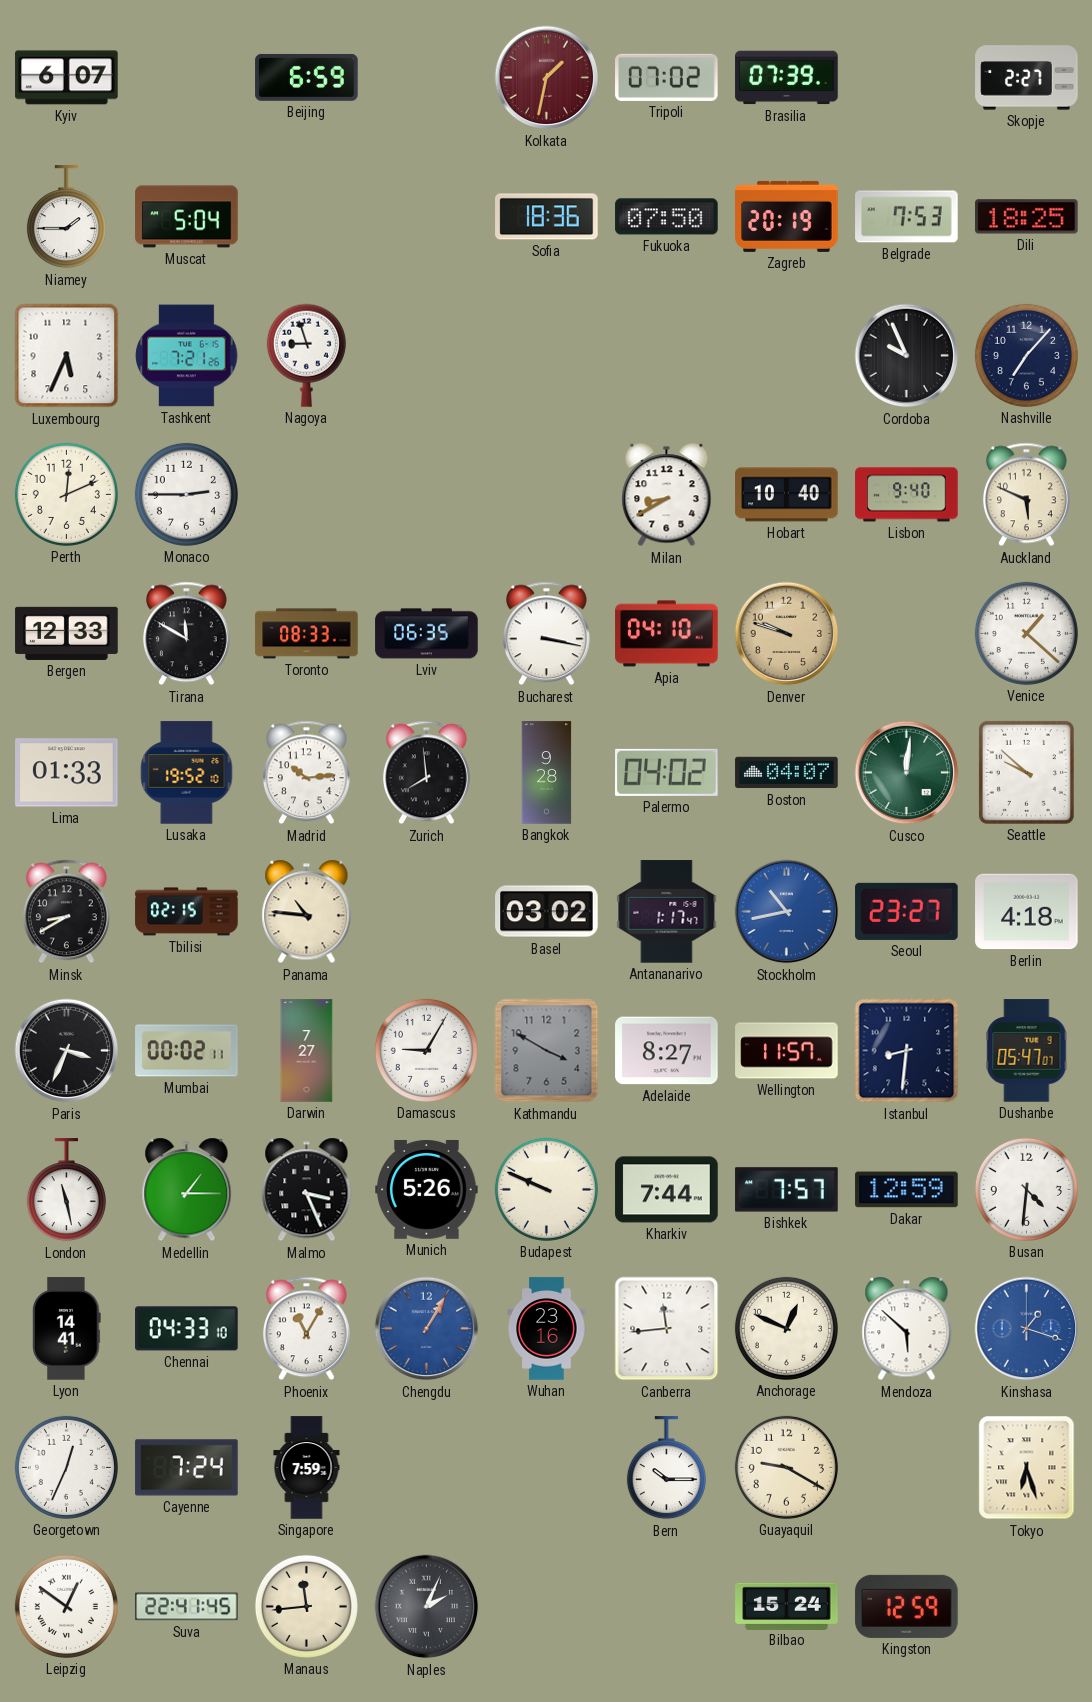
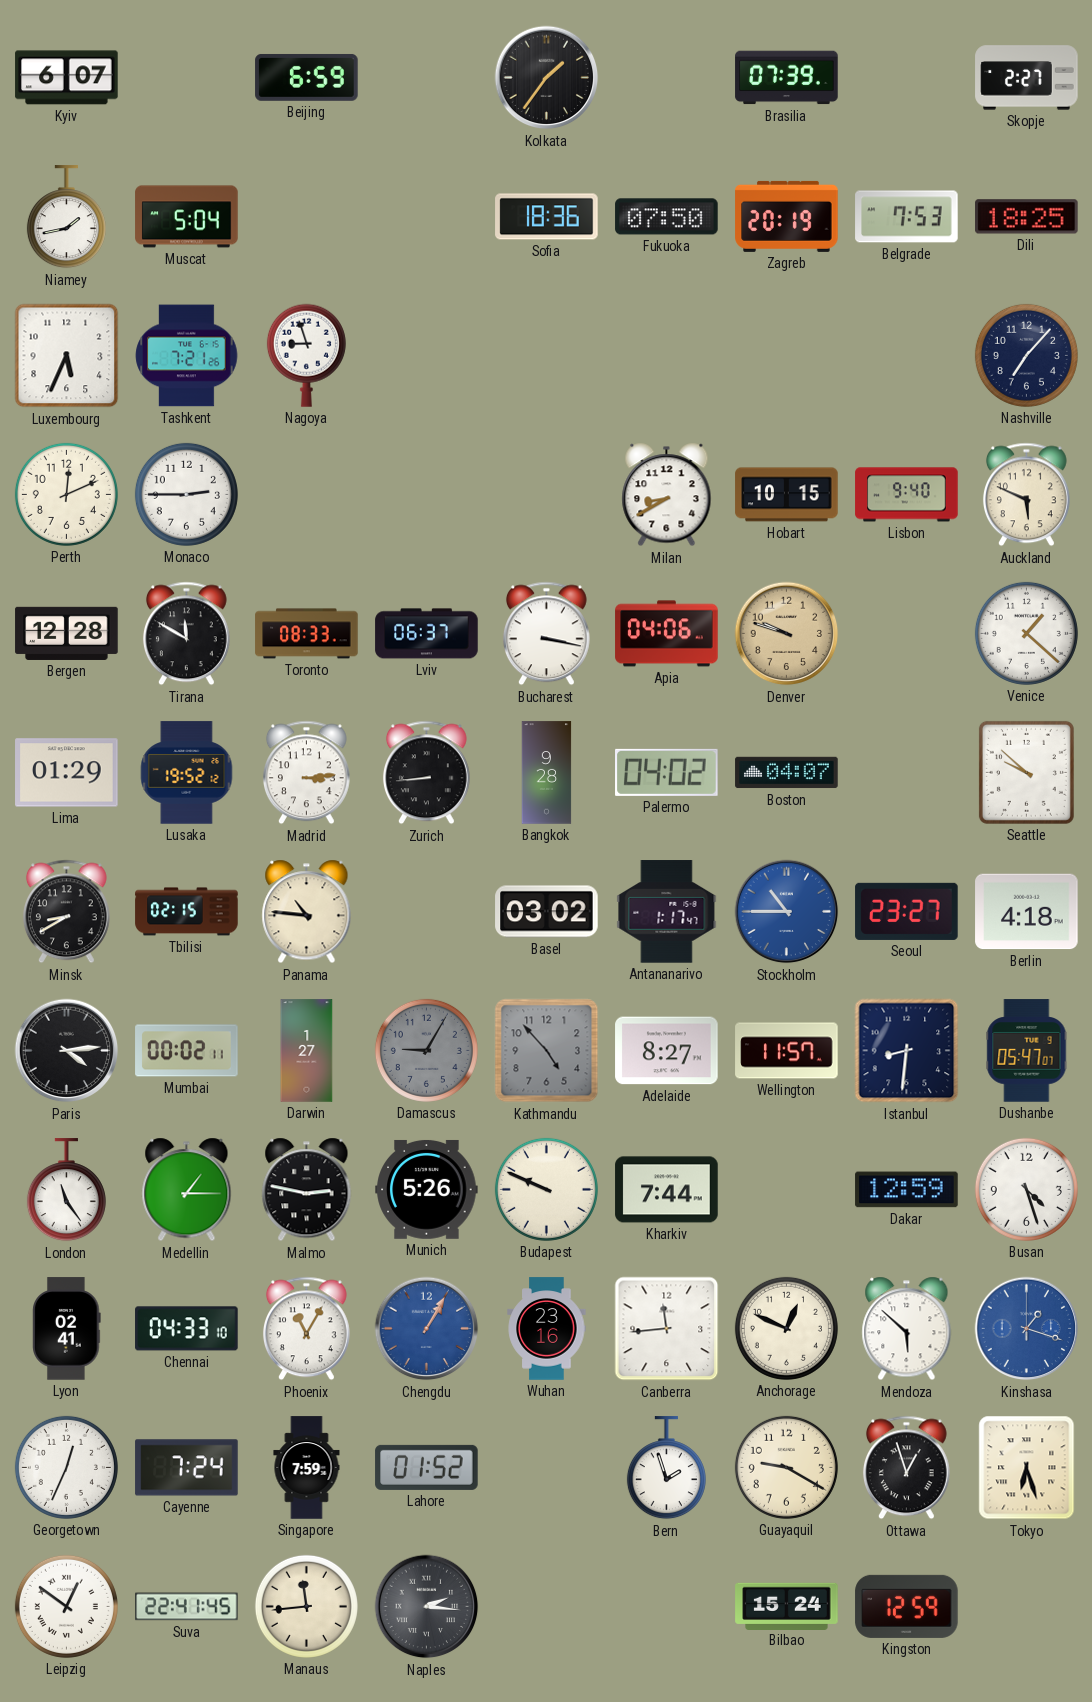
Kolkata: 1:32 -> 1:36
Kolkata dial: burgundy -> black
Tripoli: 07:02 -> none
Niamey: 1:45 -> 1:43
Cordoba: 9:56 -> none
Hobart: 10:40 -> 10:15
Bergen: 12:33 -> 12:28
Lviv: 06:35 -> 06:37
Apia: 04:10 -> 04:06
Lima: 01:33 -> 01:29
Lusaka: 19:52:10 -> 19:52:12
Madrid: 10:14 -> 3:14
Zurich: 7:59 -> 8:44
Cusco: 12:01 -> none
Stockholm: 10:43 -> 10:45
Paris: 3:34 -> 4:14
Darwin: 7:27 -> 1:27
Damascus dial: white -> grey
Kathmandu: 3:50 -> 4:53
London: 11:28 -> 11:24
Malmo: 3:26 -> 2:47
Bishkek: 7:57 -> none
Busan: 4:31 -> 4:27
Lyon: 14:41 -> 02:41
Lahore: none -> 01:52
Bern: 10:15 -> 1:57
Ottawa: none -> 12:57
Naples: 2:04 -> 2:16
